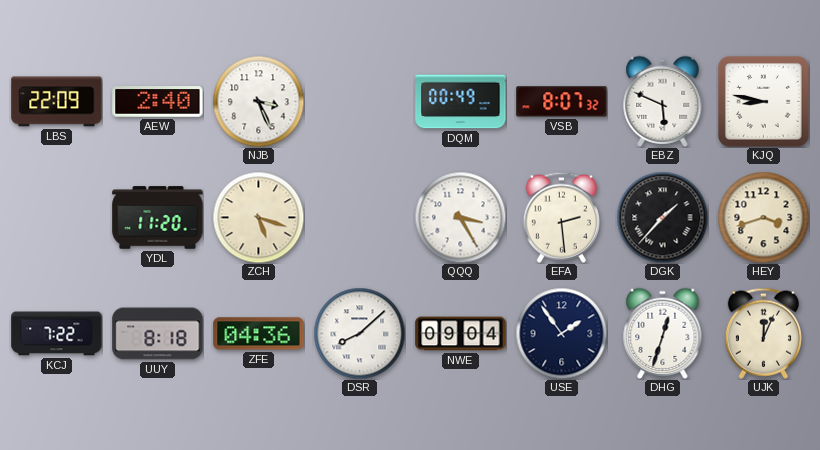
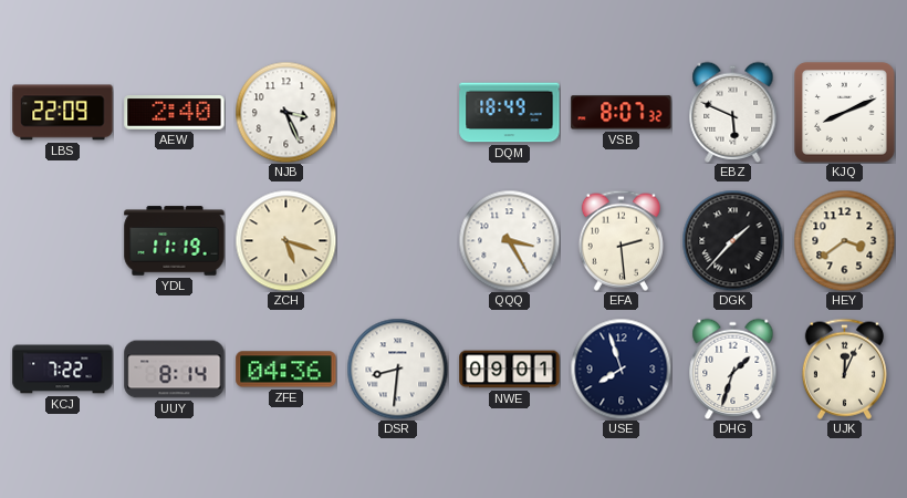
DQM: 00:49 -> 18:49
KJQ: 8:47 -> 8:11
YDL: 11:20 -> 11:19
HEY: 3:42 -> 3:39
UUY: 8:18 -> 8:14
DSR: 8:08 -> 8:31
NWE: 09:04 -> 09:01
USE: 1:54 -> 7:57
DHG: 12:33 -> 1:33
